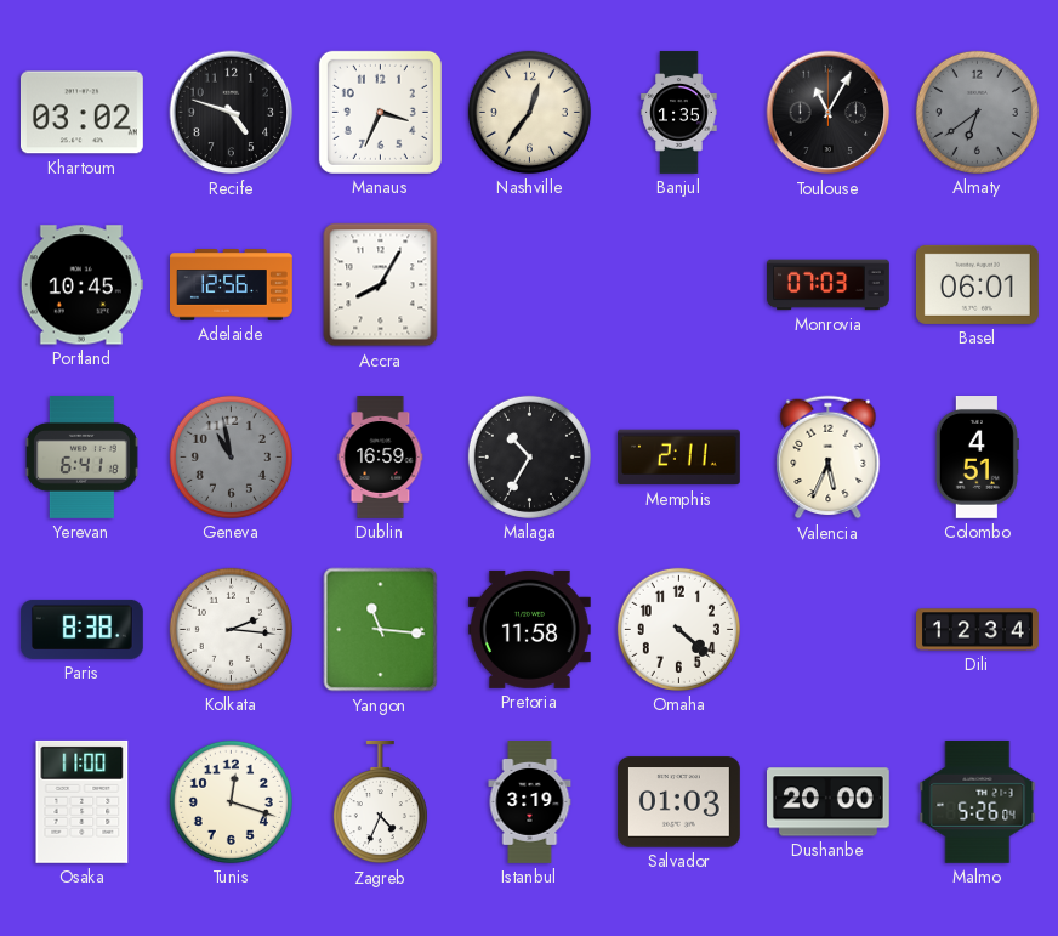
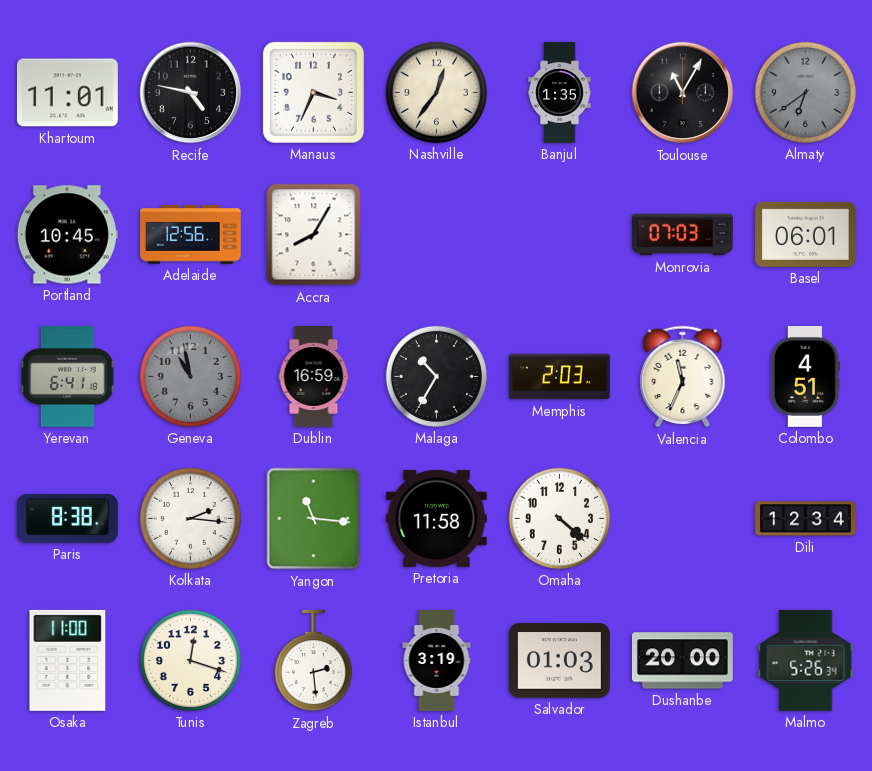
Khartoum: 03:02 -> 11:01
Recife: 4:48 -> 4:47
Memphis: 2:11 -> 2:03
Valencia: 5:34 -> 11:34
Zagreb: 4:34 -> 2:29
Malmo: 5:26:04 -> 5:26:34
